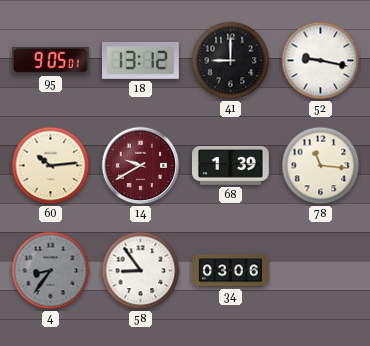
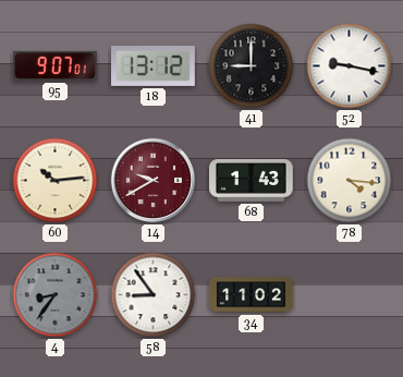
95: 9:05 -> 9:07
68: 1:39 -> 1:43
78: 11:16 -> 4:16
34: 03:06 -> 11:02
